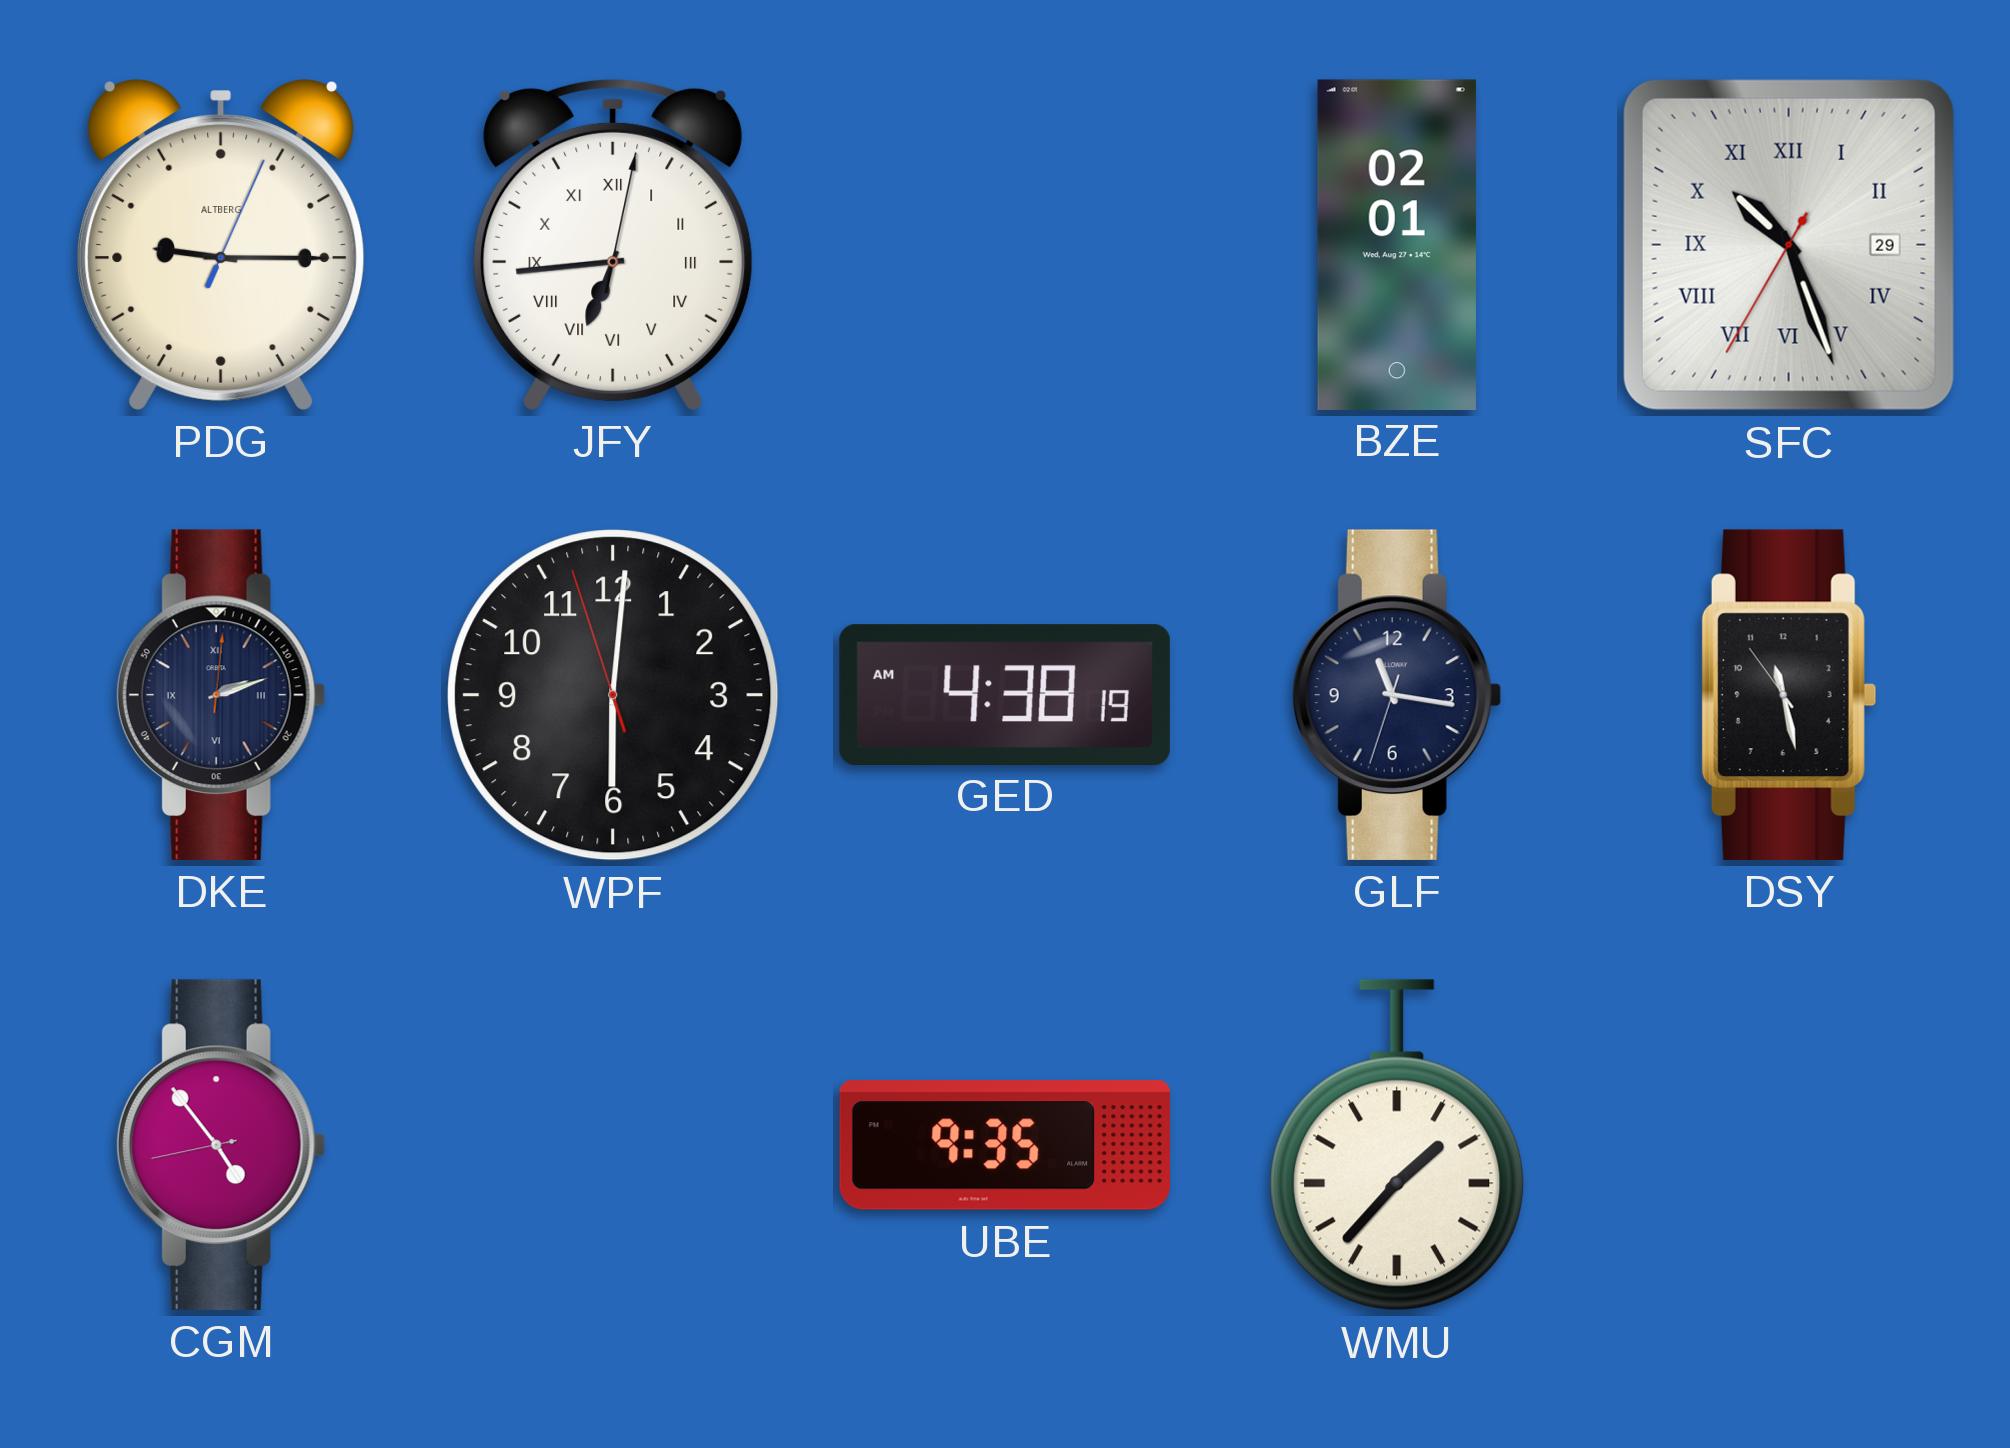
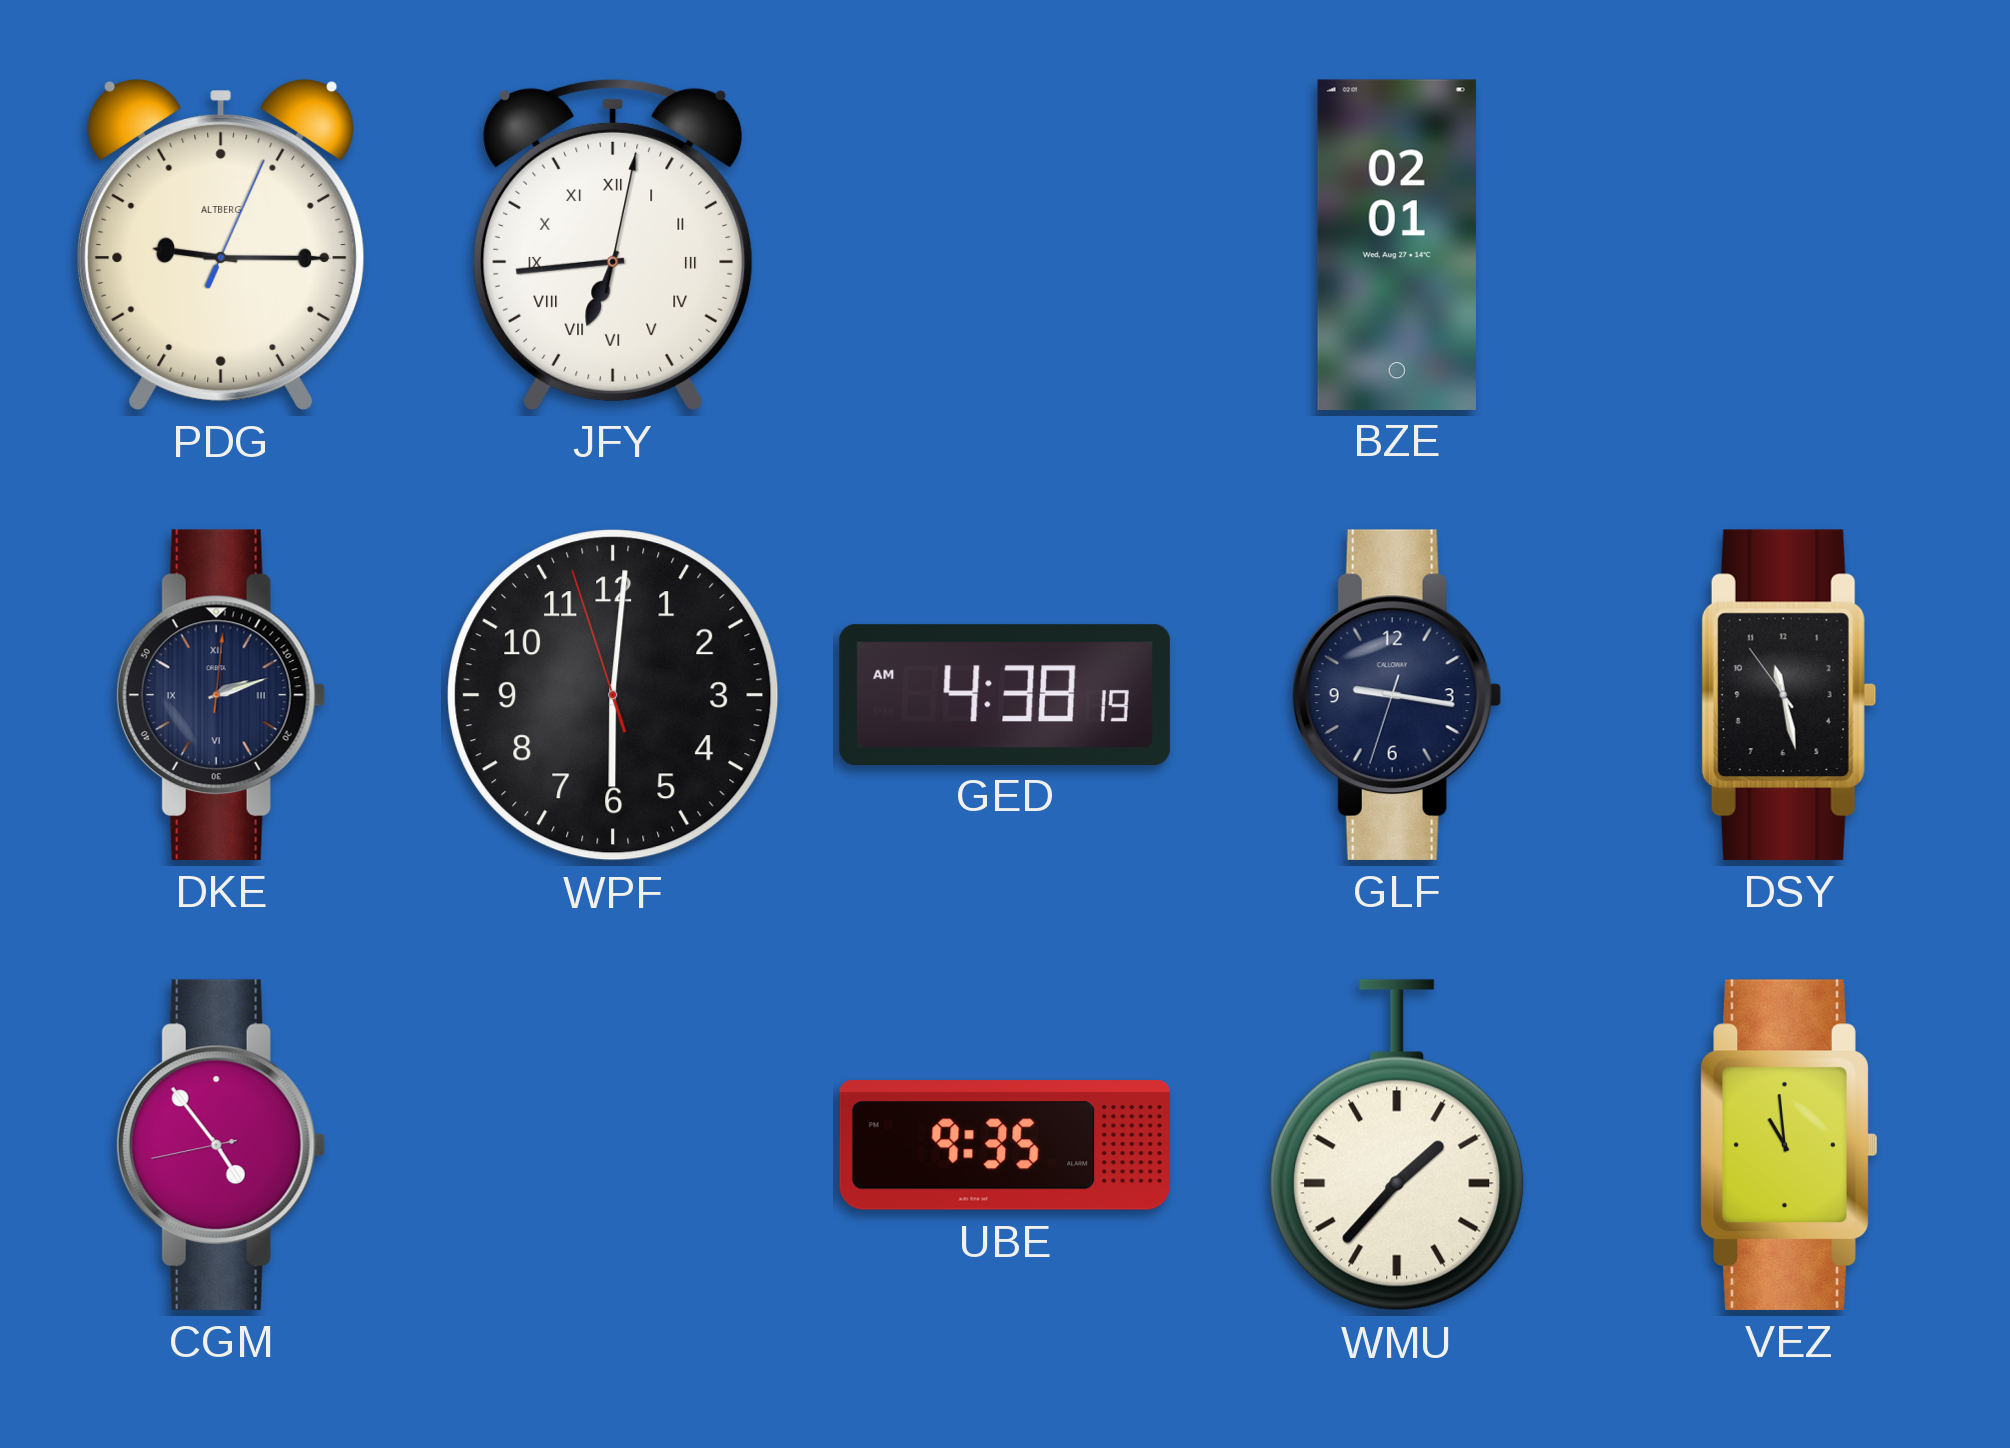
SFC: 10:26 -> none
GLF: 11:16 -> 9:16
VEZ: none -> 10:59
